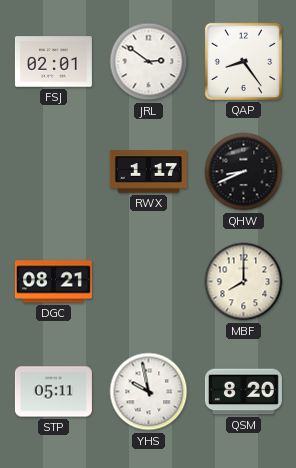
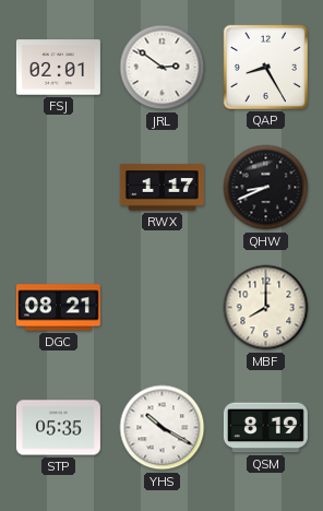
QAP: 8:24 -> 8:25
STP: 05:11 -> 05:35
YHS: 9:58 -> 10:20
QSM: 8:20 -> 8:19
